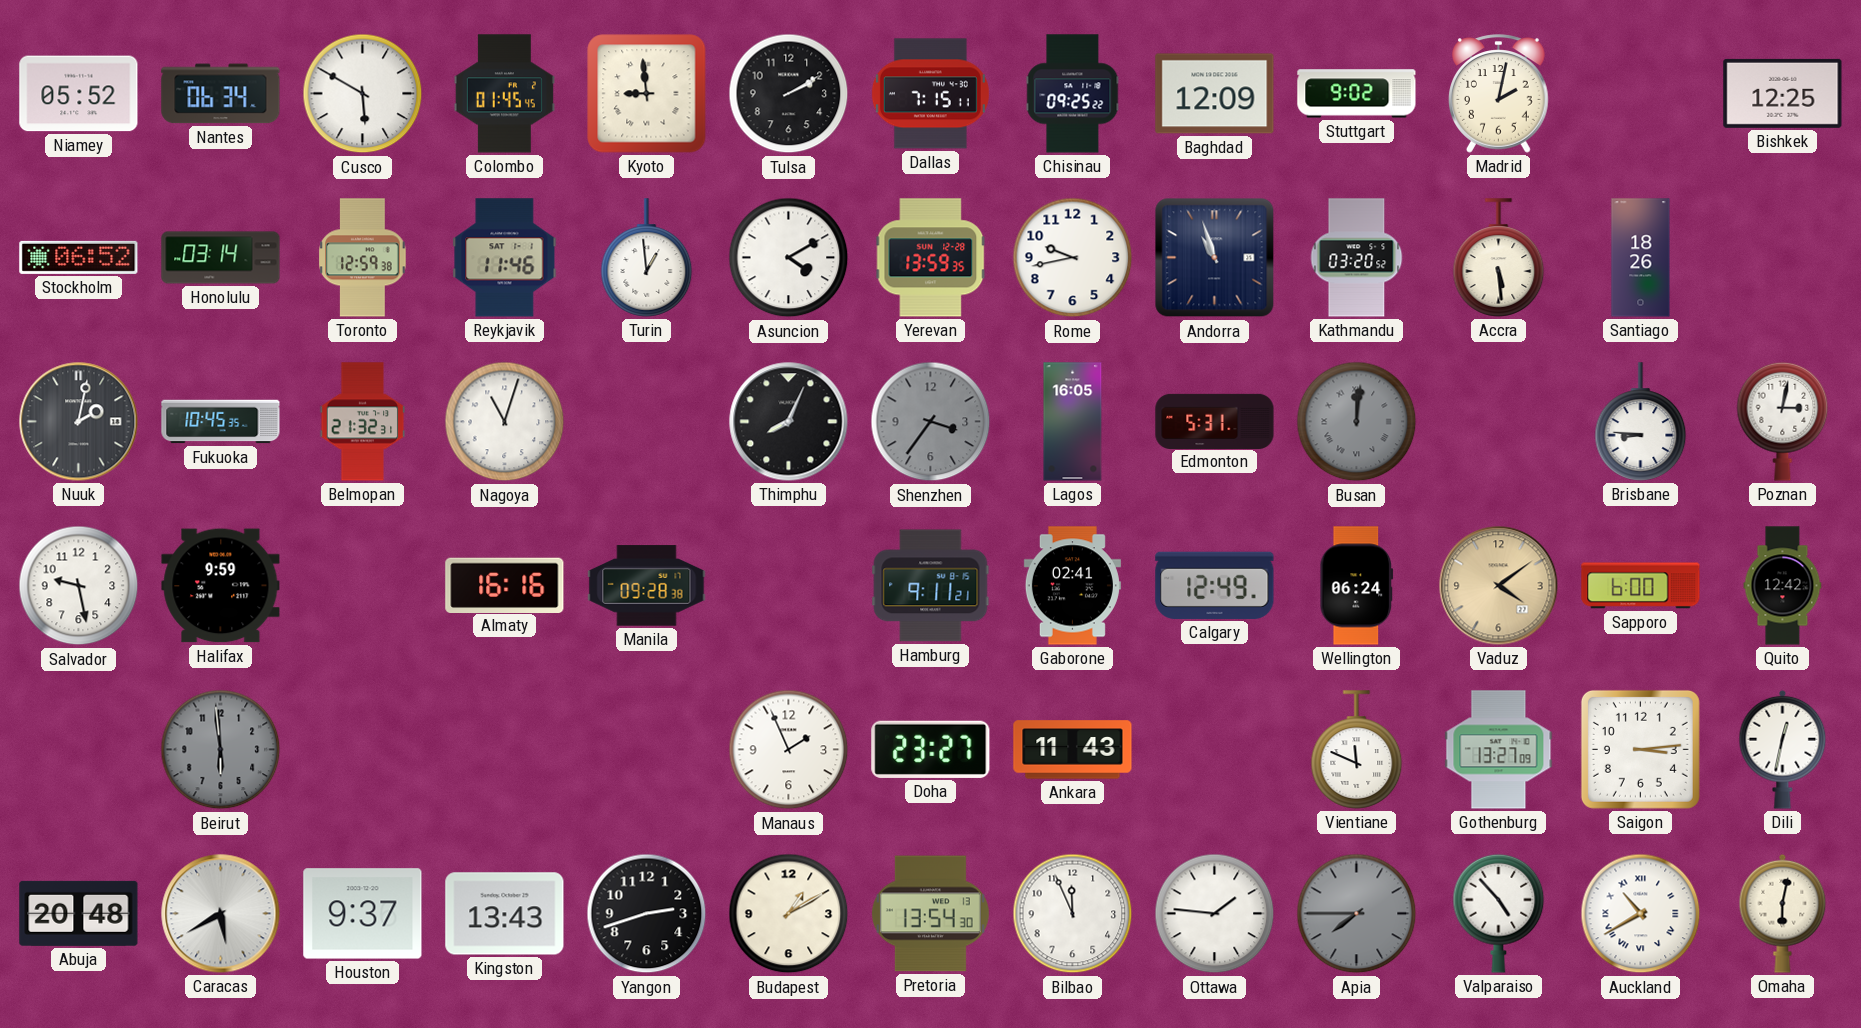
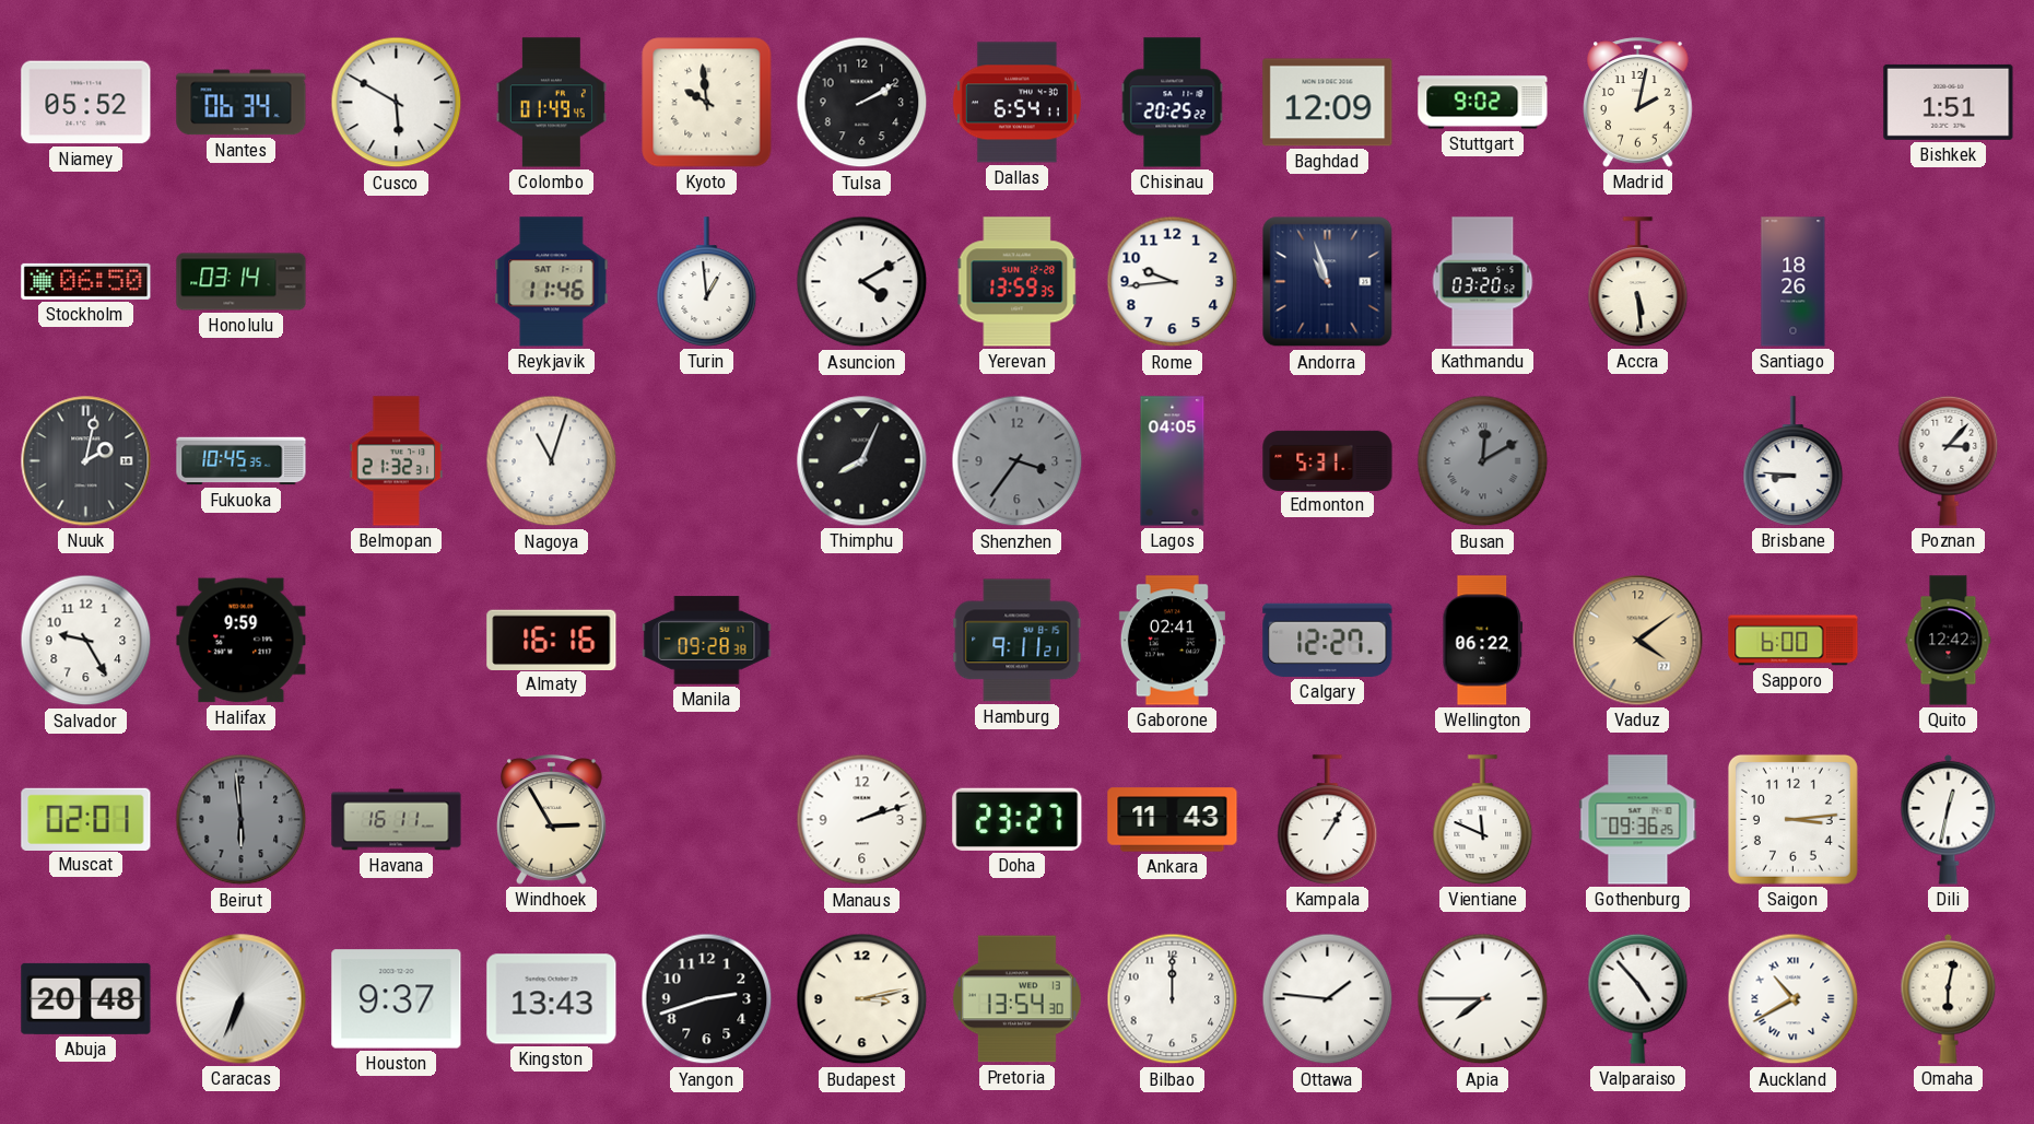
Colombo: 01:45 -> 01:49
Kyoto: 8:59 -> 9:59
Dallas: 7:15 -> 6:54
Chisinau: 09:25 -> 20:25
Bishkek: 12:25 -> 1:51
Stockholm: 06:52 -> 06:50
Toronto: 12:59 -> none
Rome: 9:43 -> 9:44
Lagos: 16:05 -> 04:05
Busan: 12:01 -> 12:10
Poznan: 3:02 -> 3:07
Salvador: 9:28 -> 9:25
Calgary: 12:49 -> 12:27
Wellington: 06:24 -> 06:22
Muscat: none -> 02:01
Havana: none -> 16:11
Windhoek: none -> 2:55
Manaus: 1:56 -> 2:12
Kampala: none -> 1:05
Gothenburg: 13:27 -> 09:36
Caracas: 5:40 -> 6:34
Budapest: 1:10 -> 3:13
Bilbao: 11:56 -> 12:00
Apia dial: grey -> white
